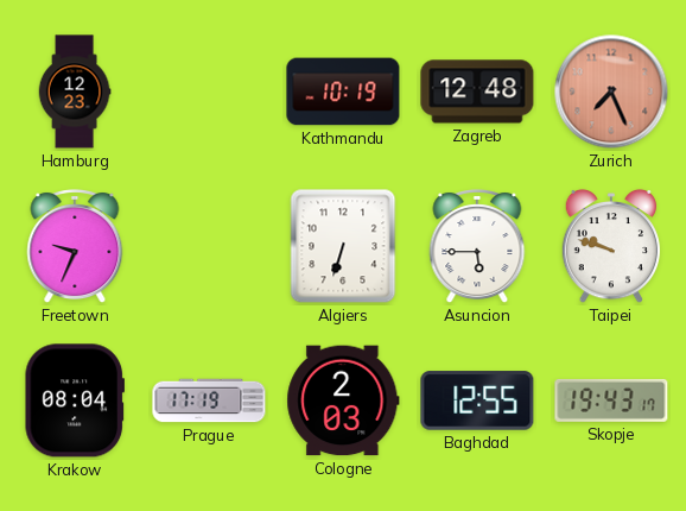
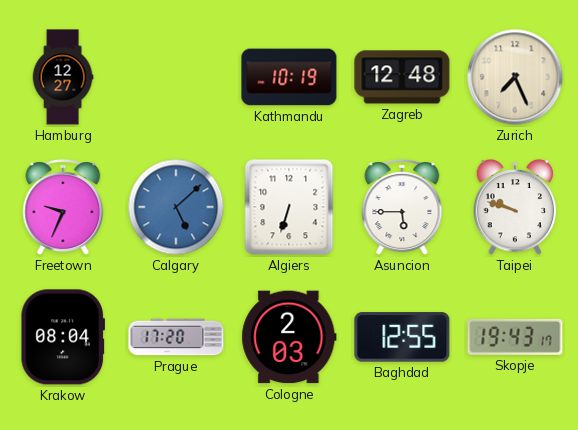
Hamburg: 12:23 -> 12:27
Zurich dial: salmon -> cream
Calgary: none -> 5:08
Prague: 17:19 -> 17:20
